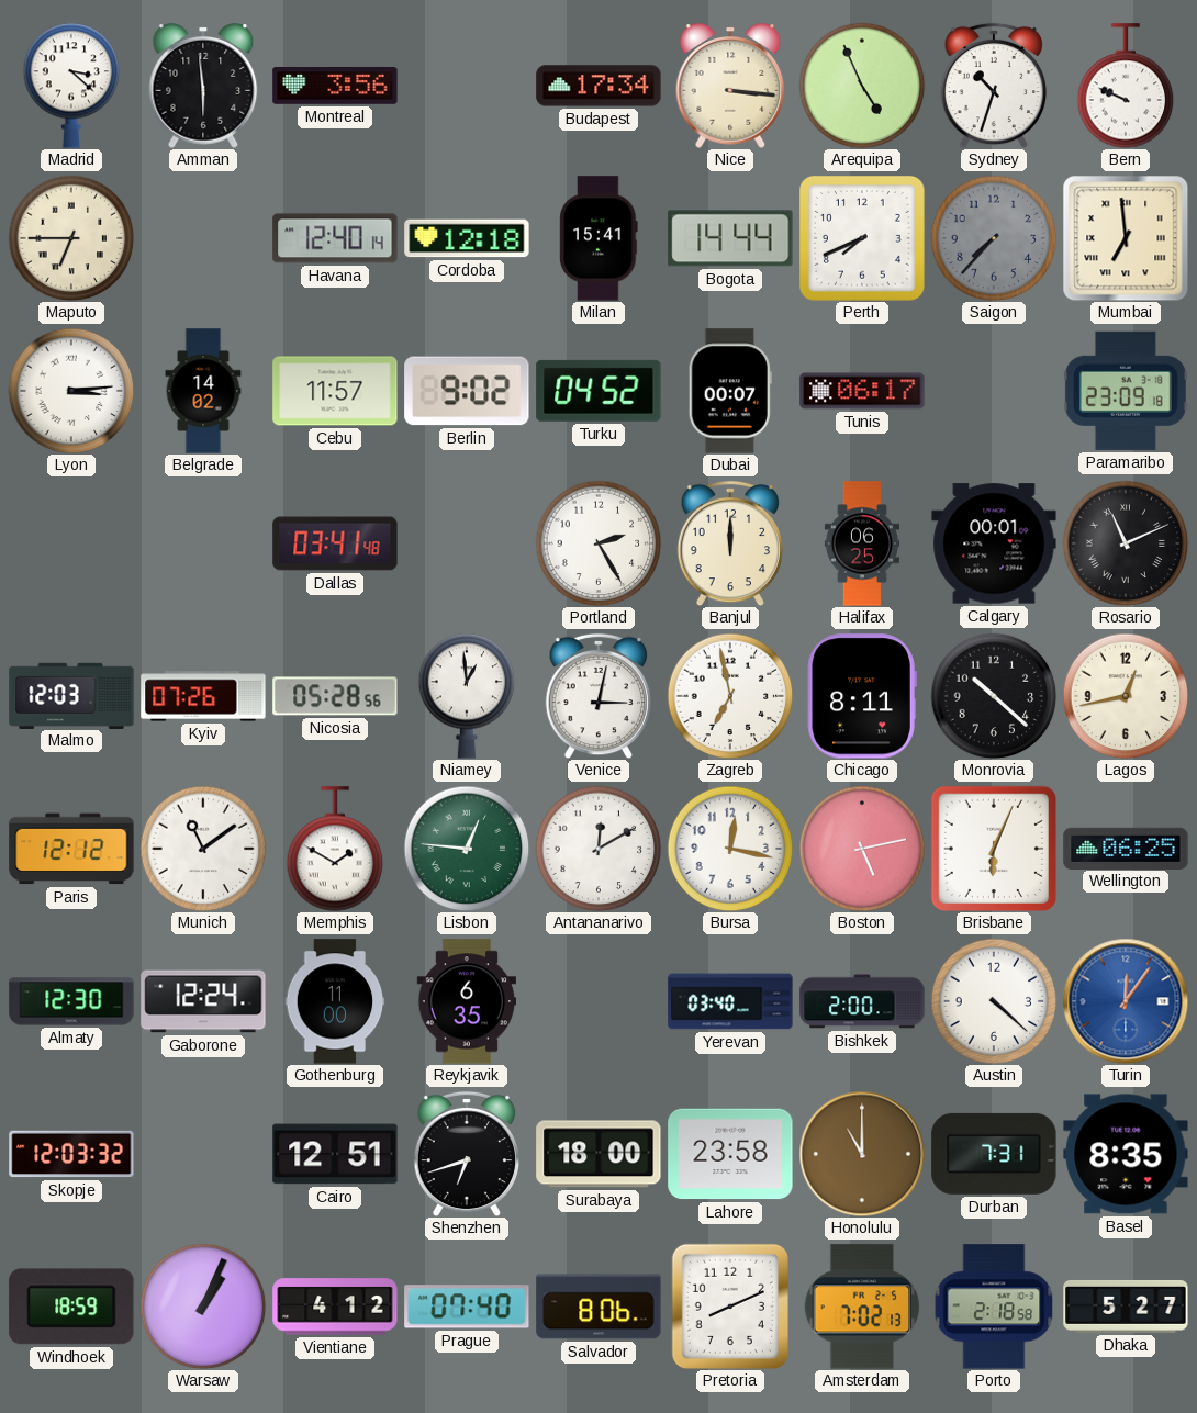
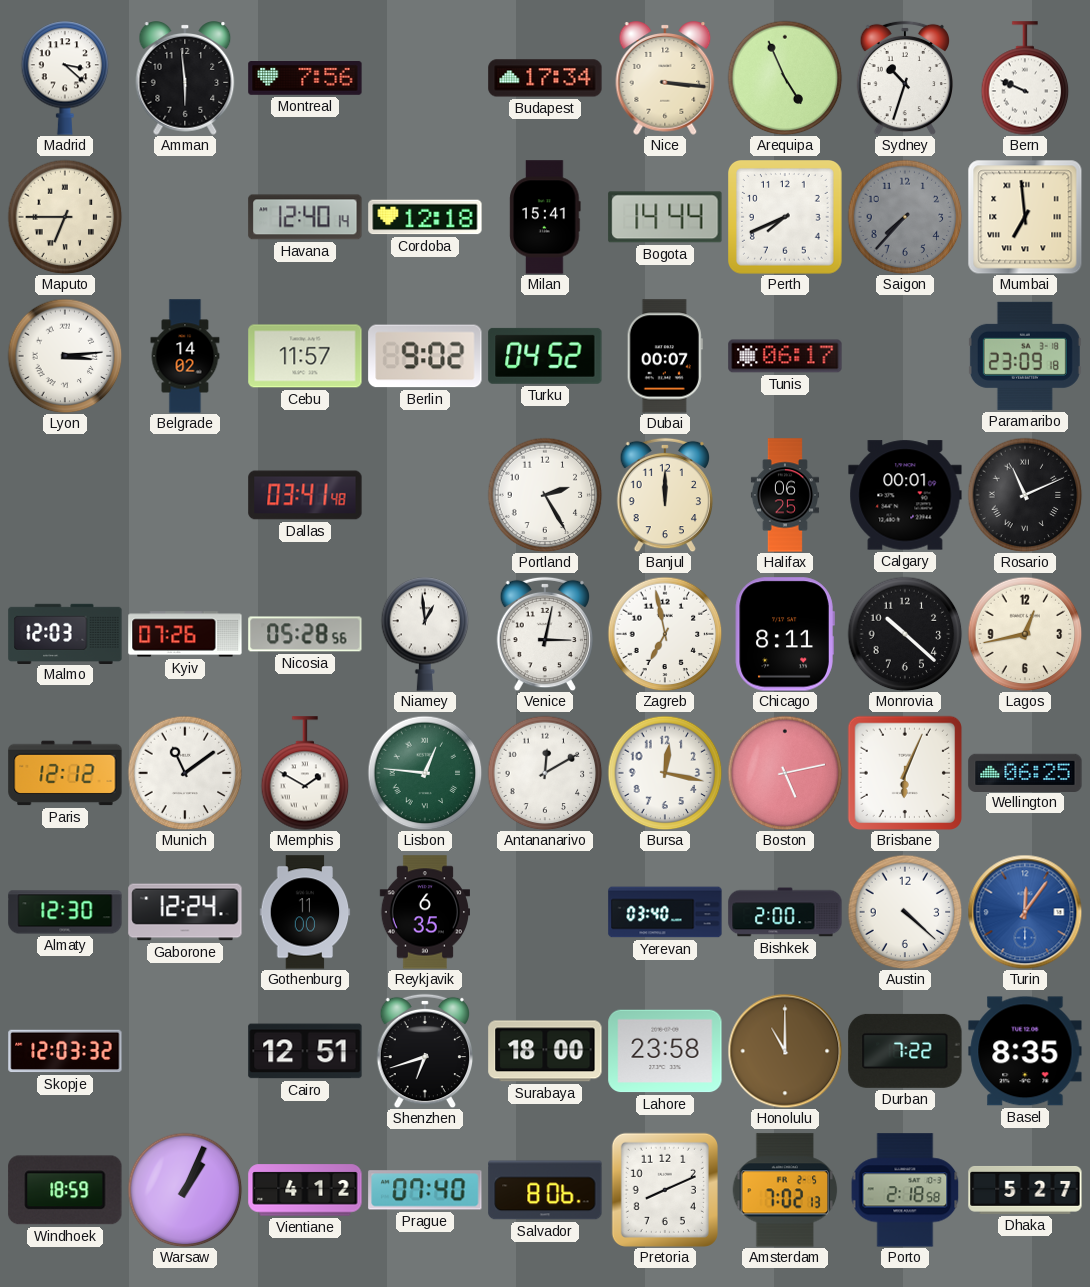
Montreal: 3:56 -> 7:56
Durban: 7:31 -> 7:22
